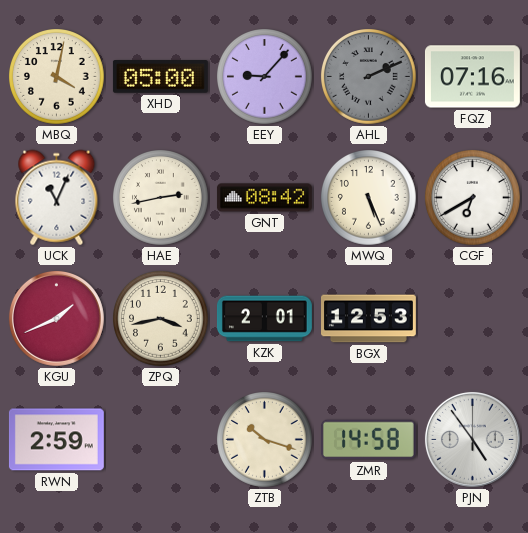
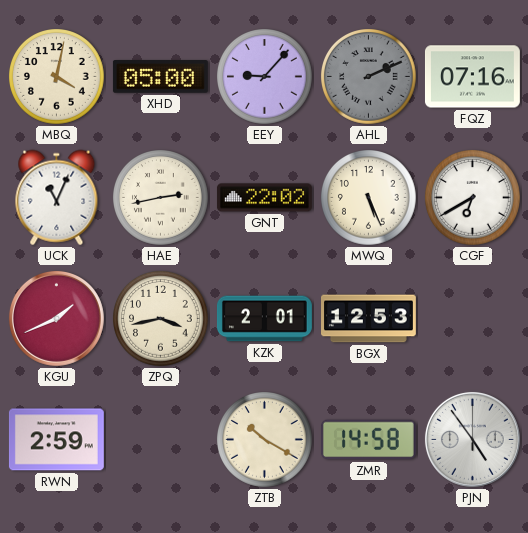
GNT: 08:42 -> 22:02
ZTB: 10:18 -> 10:20
